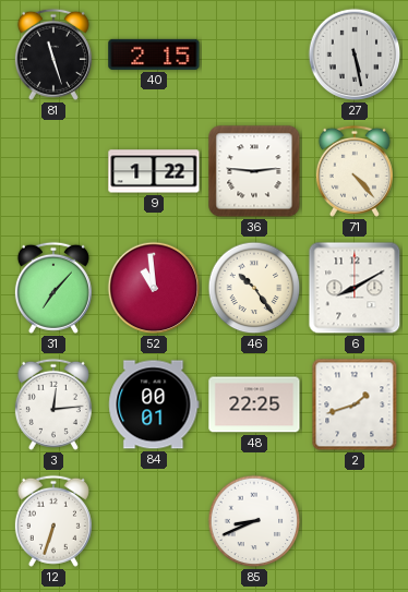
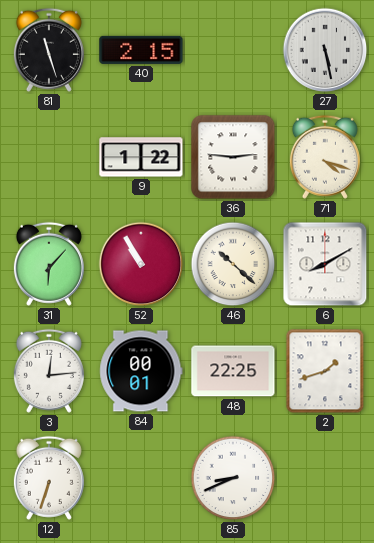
71: 4:23 -> 4:18
31: 7:07 -> 6:07
52: 10:59 -> 10:55
46: 10:24 -> 10:22
